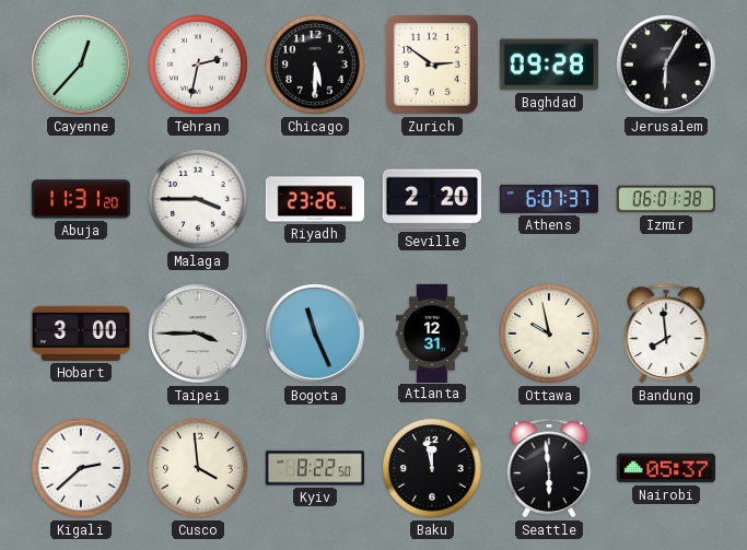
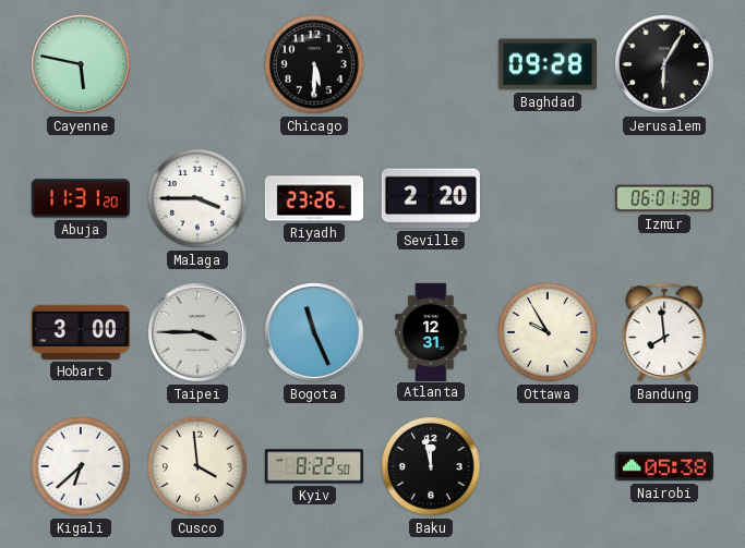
Cayenne: 12:37 -> 5:47
Tehran: 2:32 -> none
Zurich: 2:51 -> none
Athens: 6:07 -> none
Ottawa: 9:58 -> 9:55
Kigali: 2:38 -> 6:38
Seattle: 5:59 -> none
Nairobi: 05:37 -> 05:38
